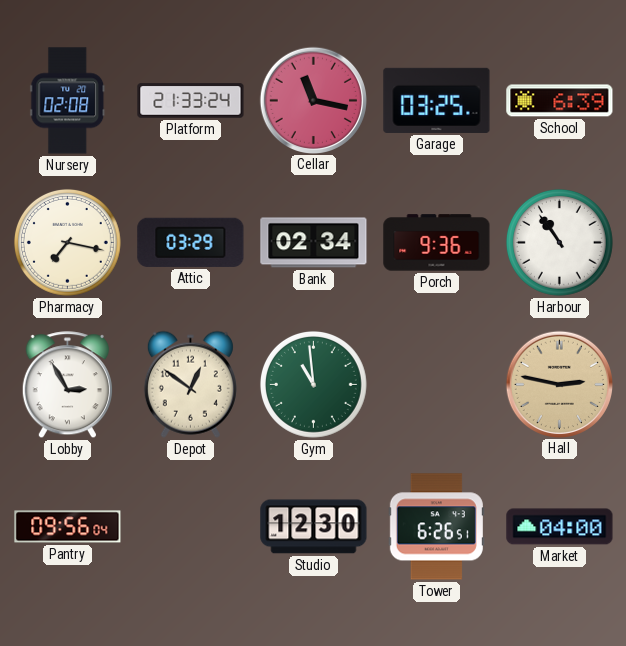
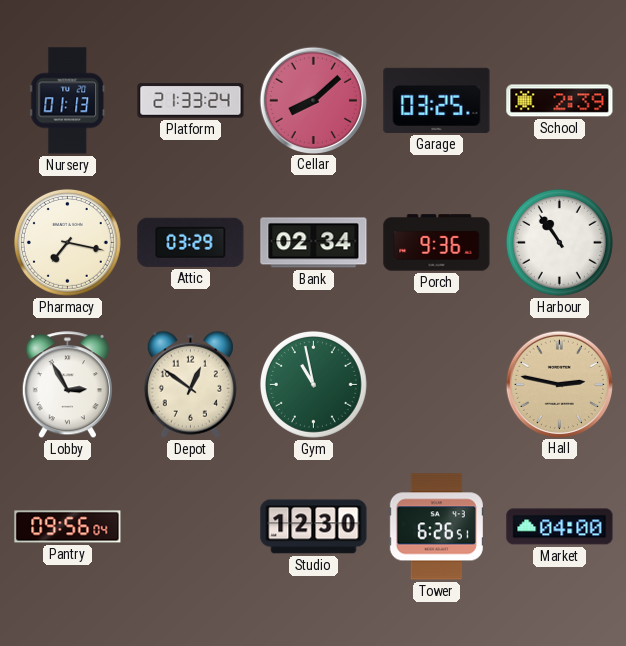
Nursery: 02:08 -> 01:13
Cellar: 11:17 -> 8:08
School: 6:39 -> 2:39
Gym: 10:59 -> 10:58
